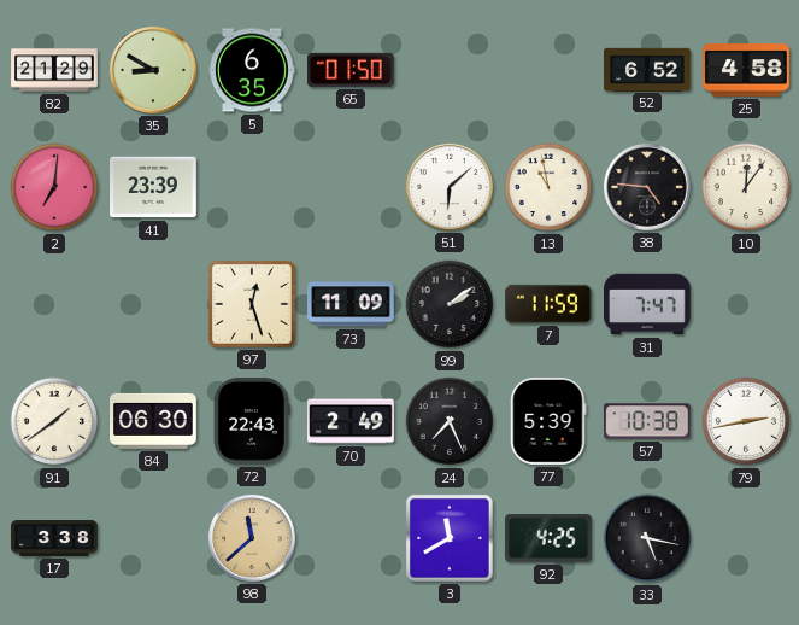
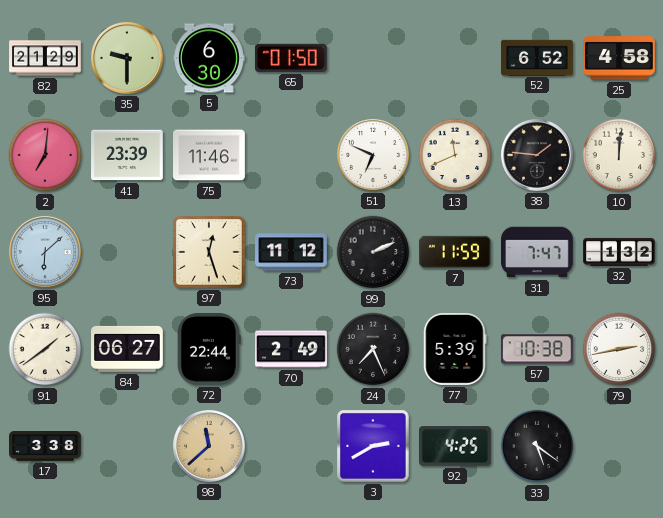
35: 8:50 -> 9:30
5: 6:35 -> 6:30
75: none -> 11:46
51: 6:08 -> 6:49
13: 10:58 -> 11:41
38: 4:46 -> 1:46
10: 12:06 -> 12:01
95: none -> 6:08
73: 11:09 -> 11:12
99: 2:09 -> 2:11
32: none -> 1:32
84: 06:30 -> 06:27
72: 22:43 -> 22:44
3: 11:40 -> 2:40
33: 5:17 -> 5:21
